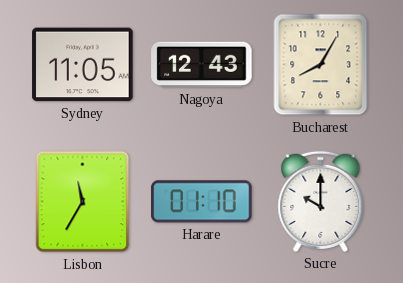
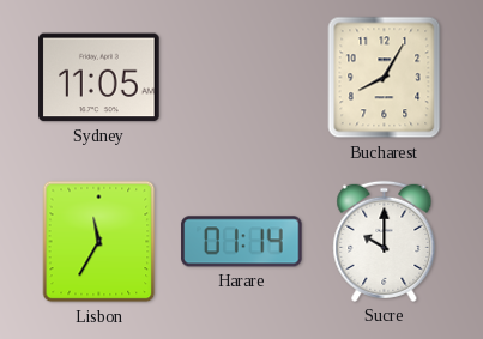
Nagoya: 12:43 -> none
Harare: 01:10 -> 01:14
